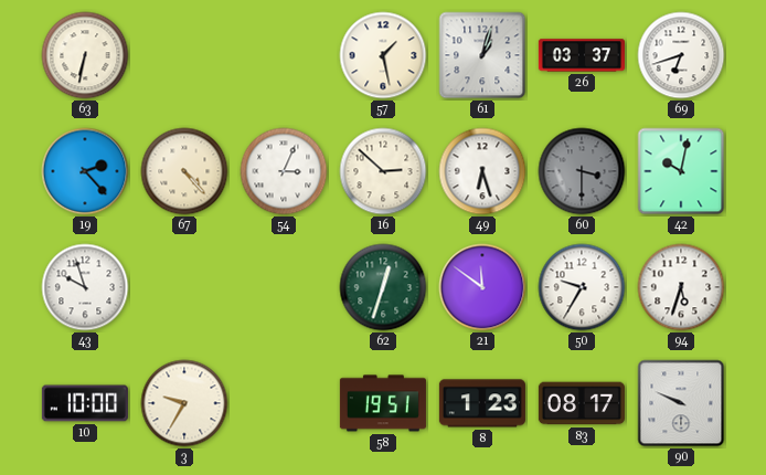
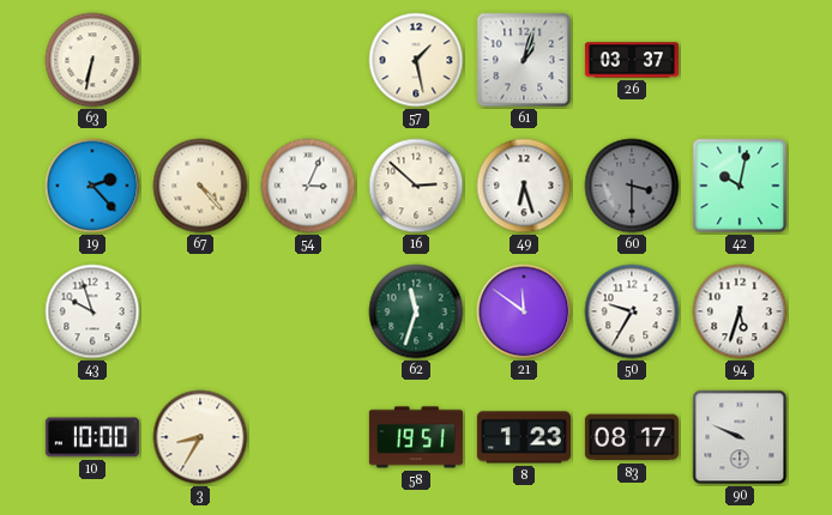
69: 6:42 -> none
62: 12:33 -> 11:33
3: 9:35 -> 8:35
